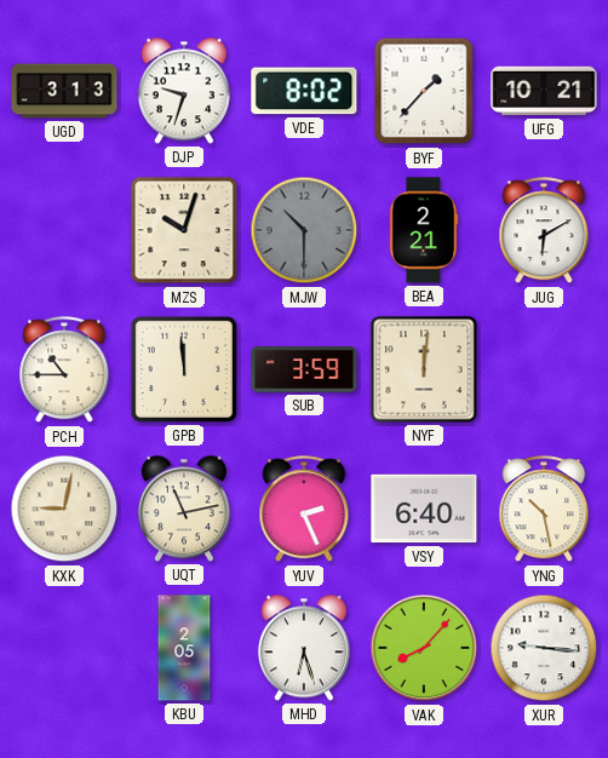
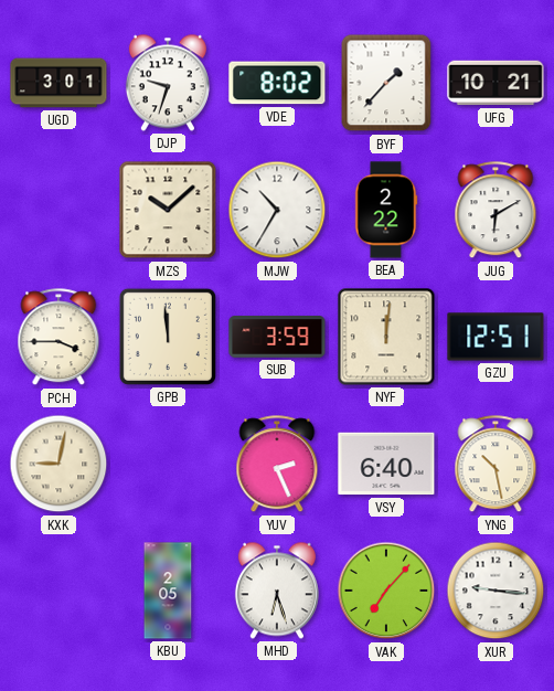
UGD: 3:13 -> 3:01
MZS: 10:03 -> 10:08
MJW: 10:30 -> 10:35
MJW dial: grey -> white
BEA: 2:21 -> 2:22
PCH: 10:45 -> 3:45
GZU: none -> 12:51
UQT: 11:13 -> none
VAK: 8:07 -> 7:07
